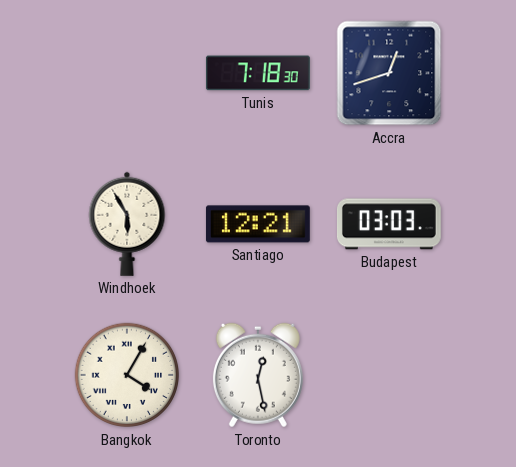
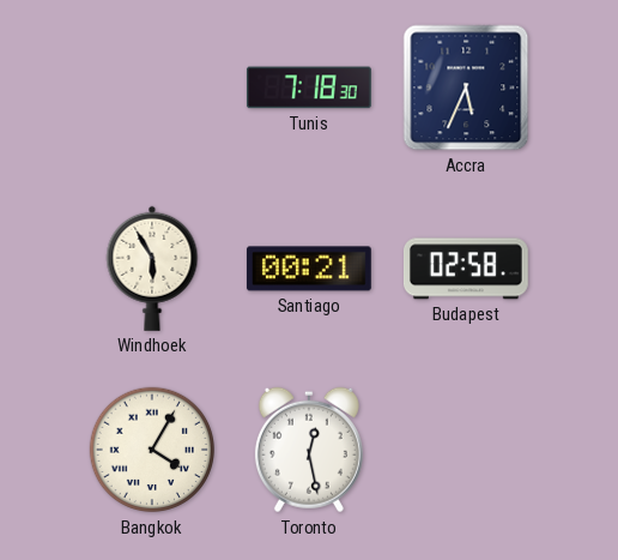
Accra: 12:42 -> 5:34
Santiago: 12:21 -> 00:21
Budapest: 03:03 -> 02:58
